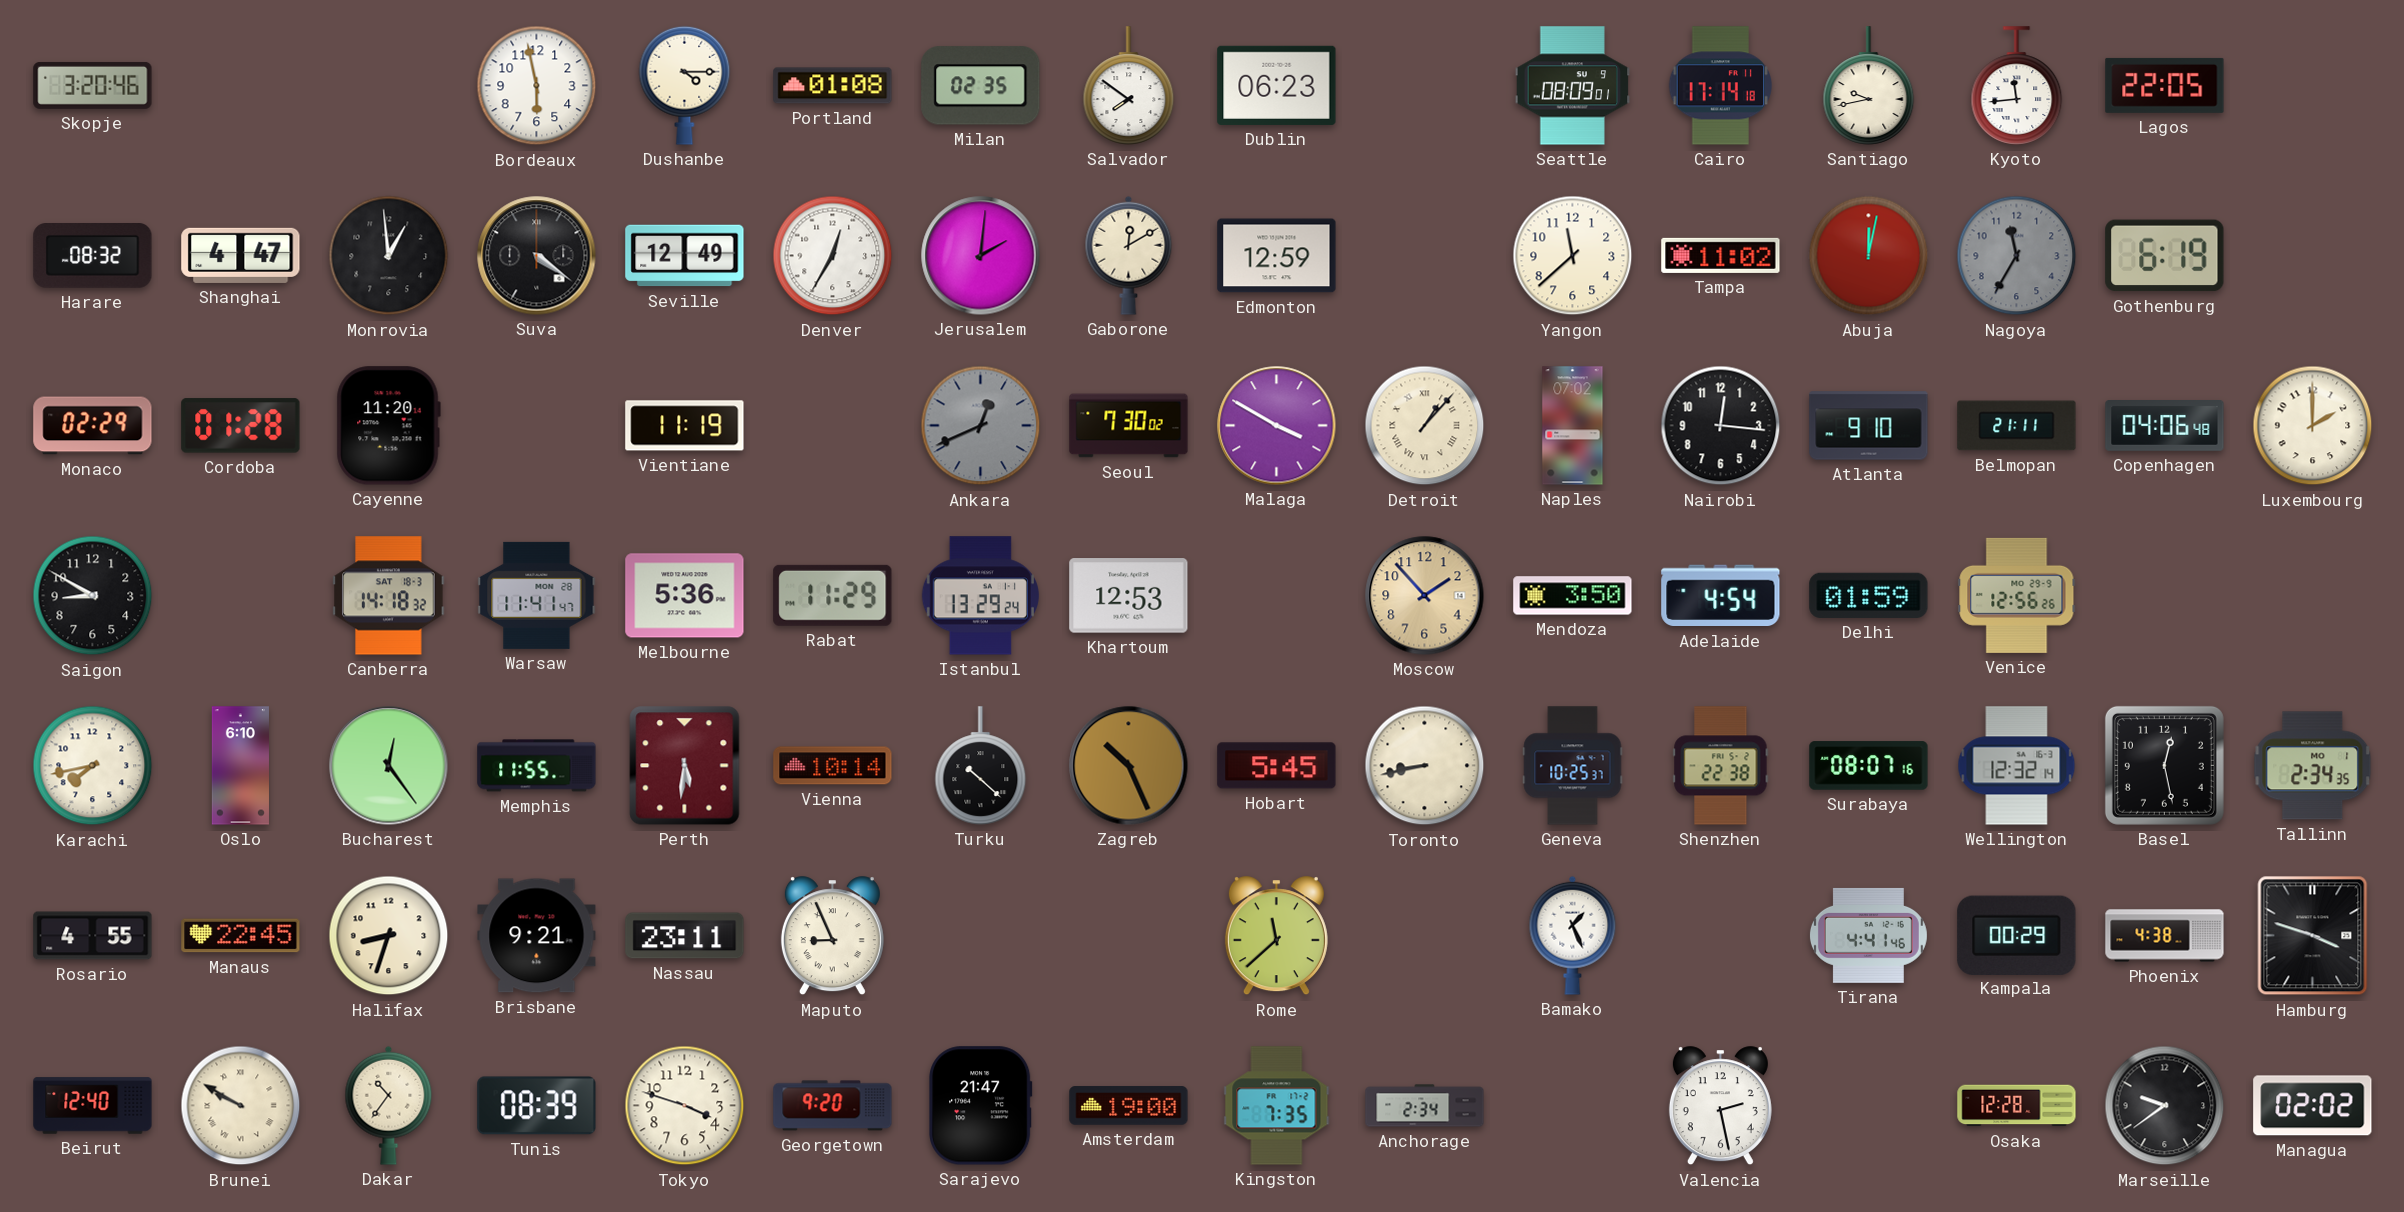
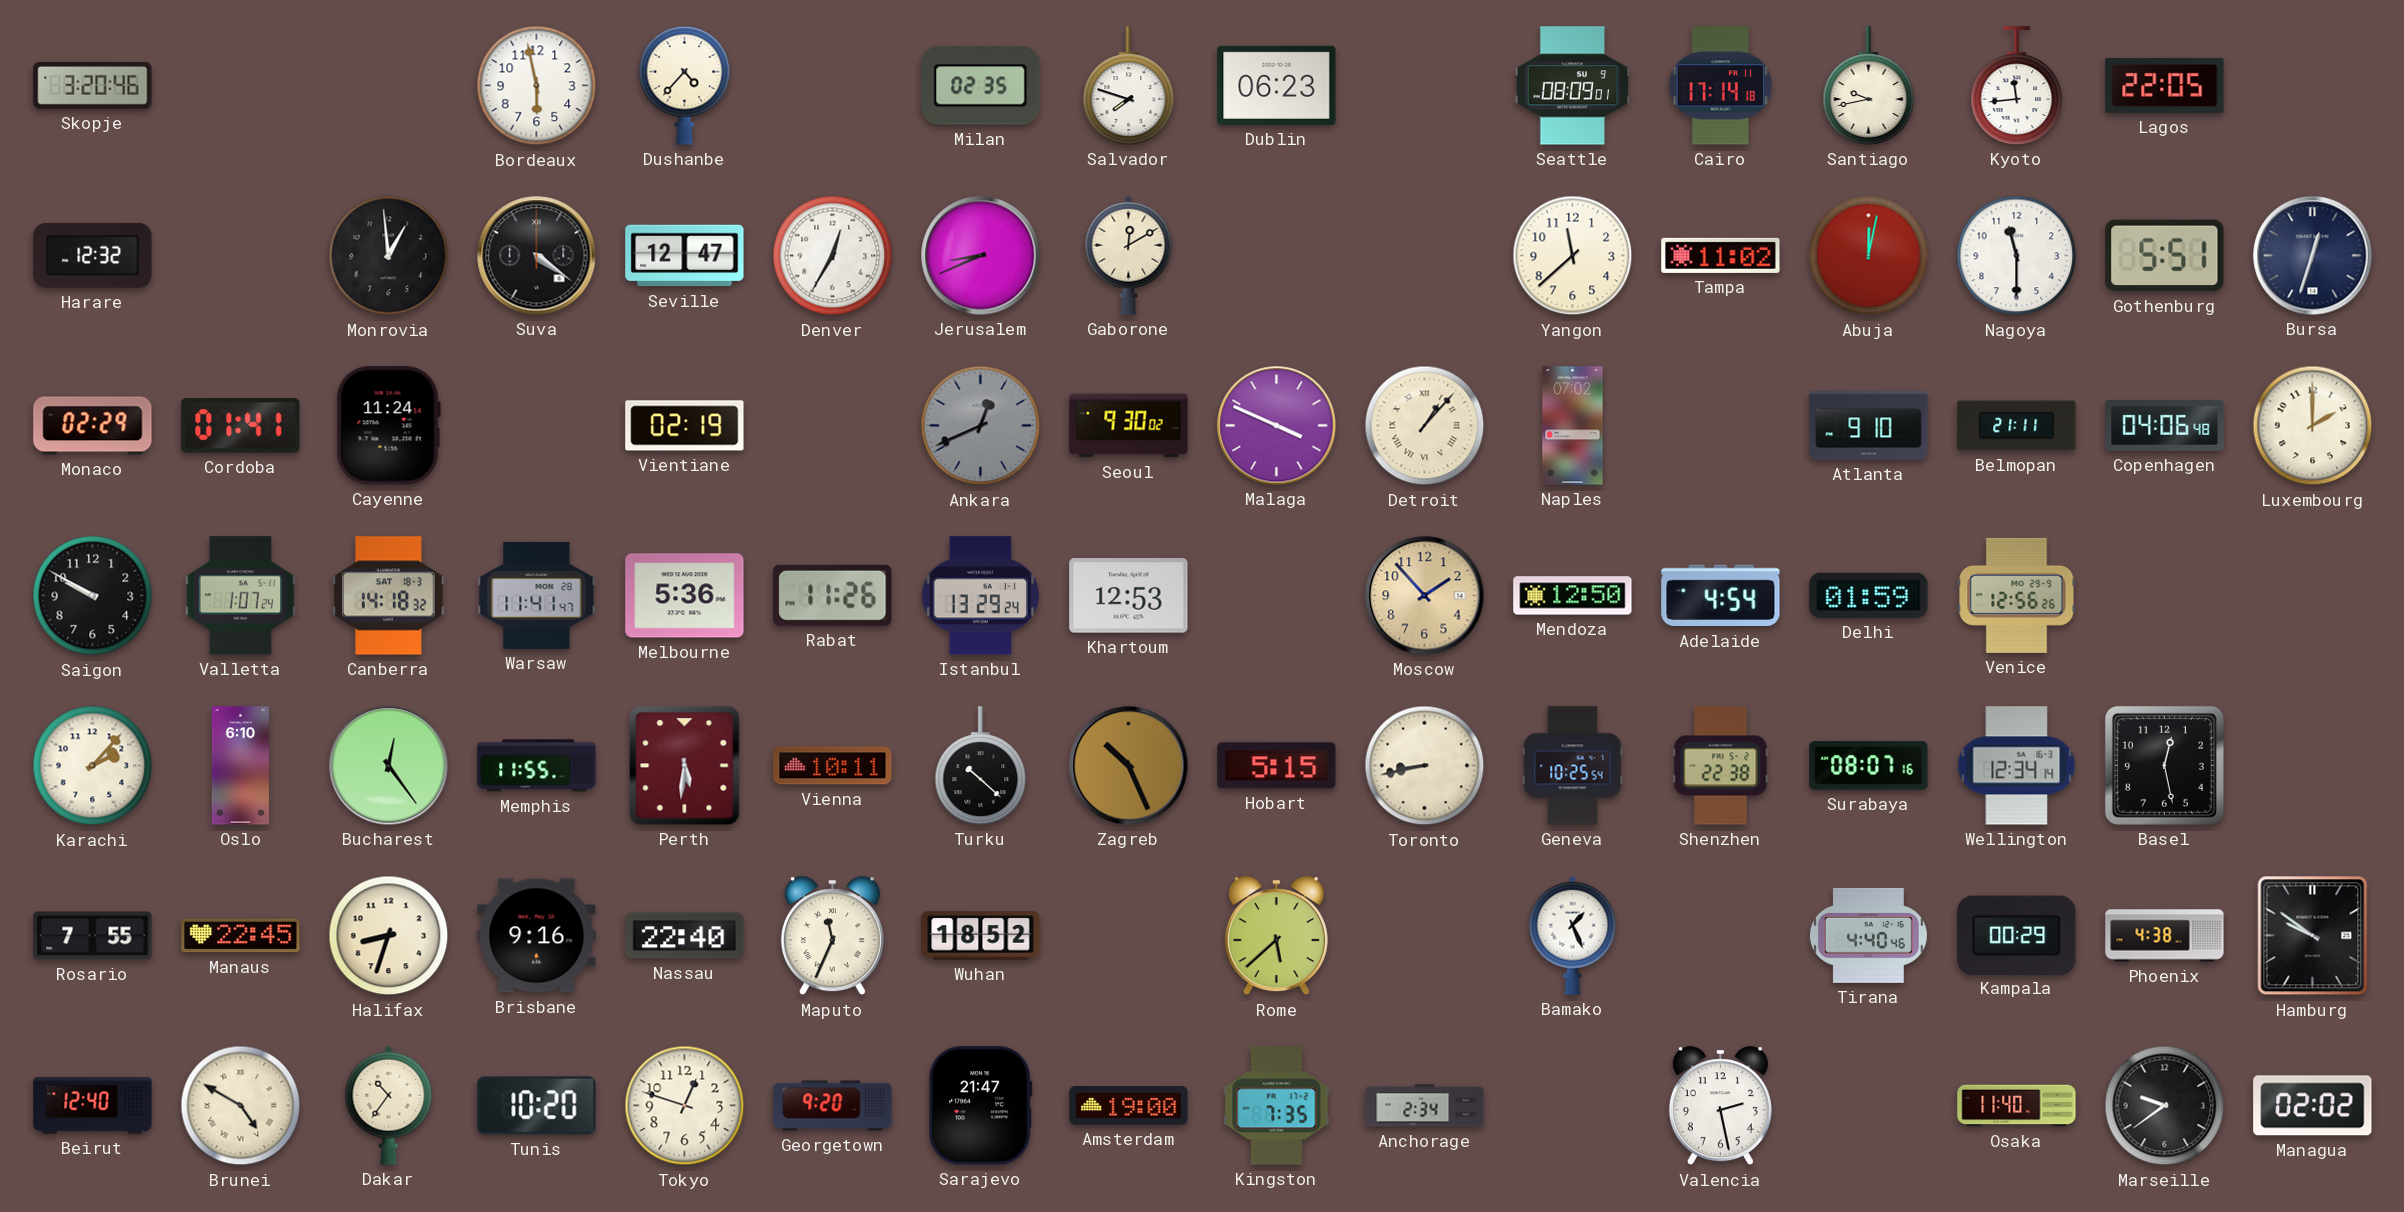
Dushanbe: 4:15 -> 4:37
Portland: 01:08 -> none
Salvador: 7:51 -> 7:48
Harare: 08:32 -> 12:32
Shanghai: 4:47 -> none
Seville: 12:49 -> 12:47
Jerusalem: 2:01 -> 8:41
Edmonton: 12:59 -> none
Nagoya: 11:35 -> 11:30
Nagoya dial: grey -> white
Gothenburg: 6:19 -> 5:51
Bursa: none -> 12:33
Cordoba: 01:28 -> 01:41
Cayenne: 11:20 -> 11:24
Vientiane: 11:19 -> 02:19
Seoul: 7:30 -> 9:30
Malaga: 3:50 -> 3:49
Nairobi: 12:16 -> none
Saigon: 8:50 -> 9:50
Valletta: none -> 1:07
Rabat: 11:29 -> 11:26
Mendoza: 3:50 -> 12:50
Karachi: 7:43 -> 2:07
Vienna: 10:14 -> 10:11
Hobart: 5:45 -> 5:15
Geneva: 10:25:37 -> 10:25:54
Wellington: 12:32 -> 12:34
Tallinn: 2:34 -> none
Rosario: 4:55 -> 7:55
Brisbane: 9:21 -> 9:16
Nassau: 23:11 -> 22:40
Maputo: 8:56 -> 11:34
Wuhan: none -> 18:52
Rome: 11:38 -> 5:38
Tirana: 4:41 -> 4:40
Hamburg: 3:48 -> 9:51
Brunei: 9:50 -> 4:50
Tunis: 08:39 -> 10:20
Tokyo: 3:48 -> 12:48
Osaka: 12:28 -> 11:40
